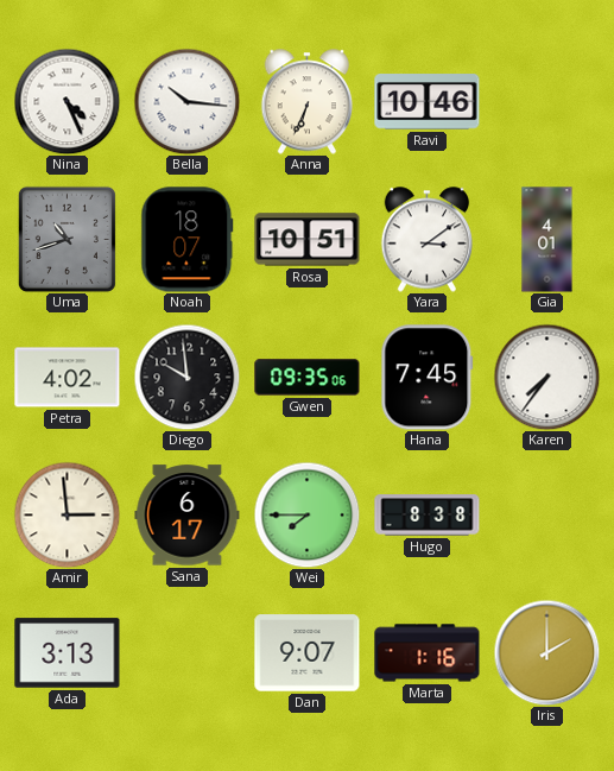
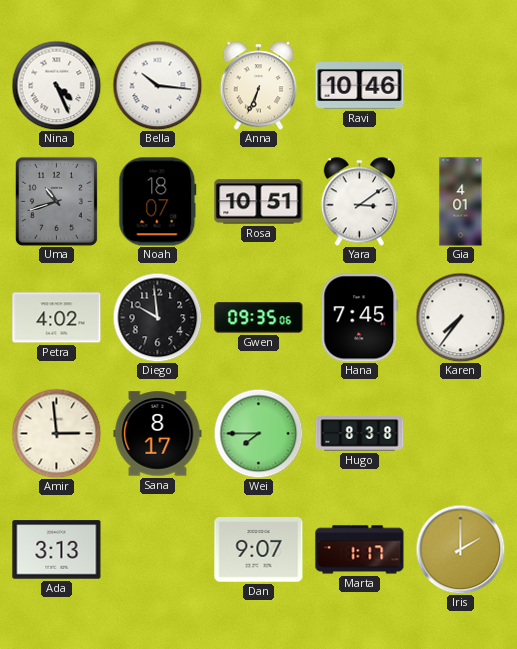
Sana: 6:17 -> 8:17
Marta: 1:16 -> 1:17
